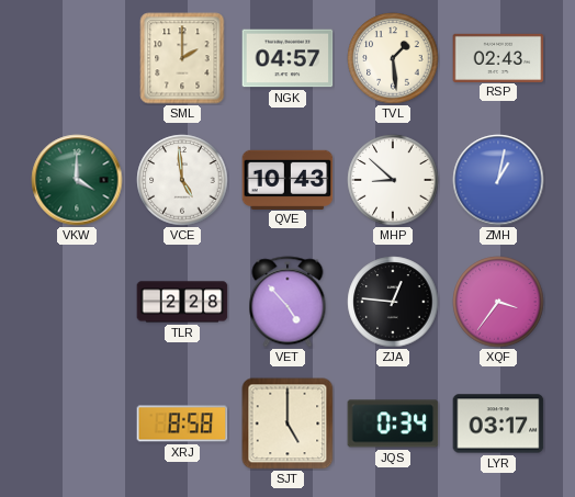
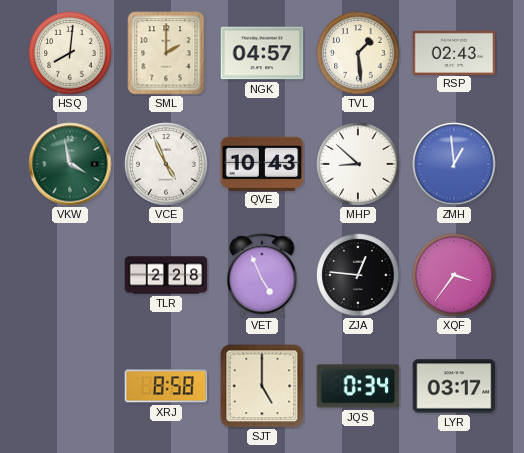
HSQ: none -> 8:01
VKW: 4:00 -> 3:58
VCE: 4:59 -> 4:56
ZMH: 1:02 -> 12:59
VET: 4:53 -> 4:56
